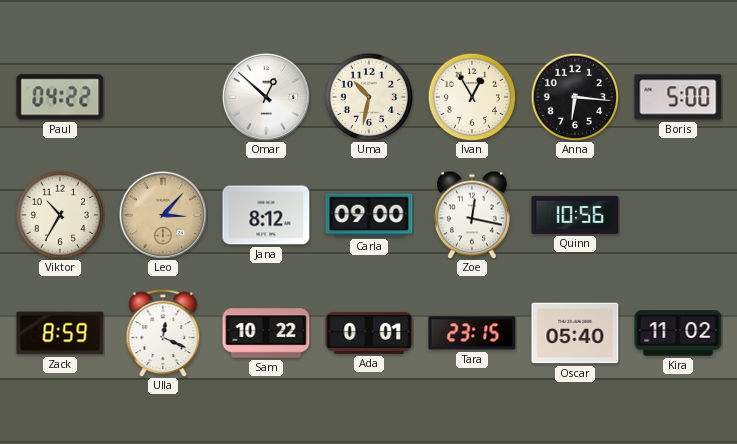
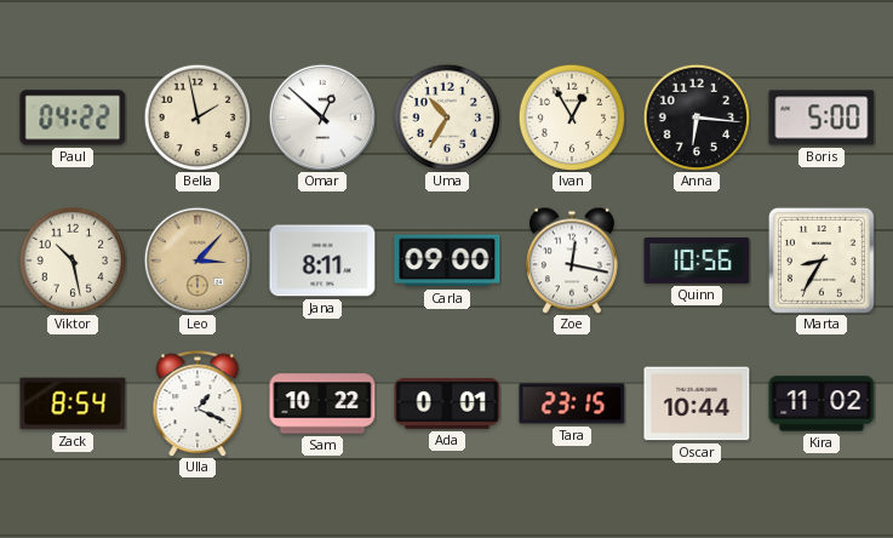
Bella: none -> 1:58
Uma: 10:32 -> 10:35
Viktor: 10:35 -> 10:28
Jana: 8:12 -> 8:11
Marta: none -> 8:35
Zack: 8:59 -> 8:54
Ulla: 12:19 -> 1:19
Oscar: 05:40 -> 10:44
